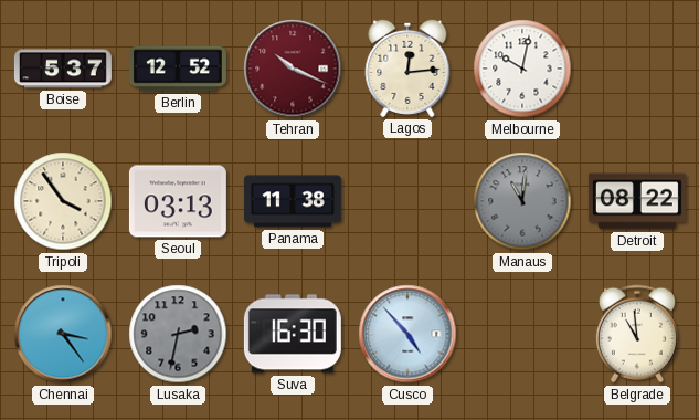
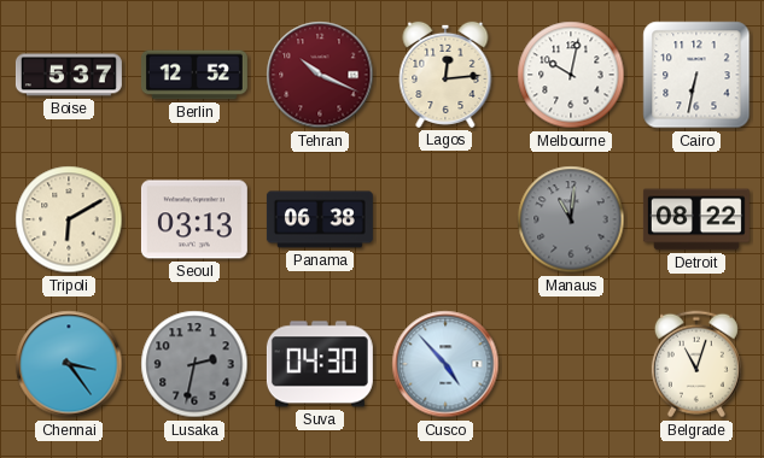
Cairo: none -> 6:32
Tripoli: 3:54 -> 6:10
Panama: 11:38 -> 06:38
Suva: 16:30 -> 04:30
Belgrade: 10:59 -> 11:03
